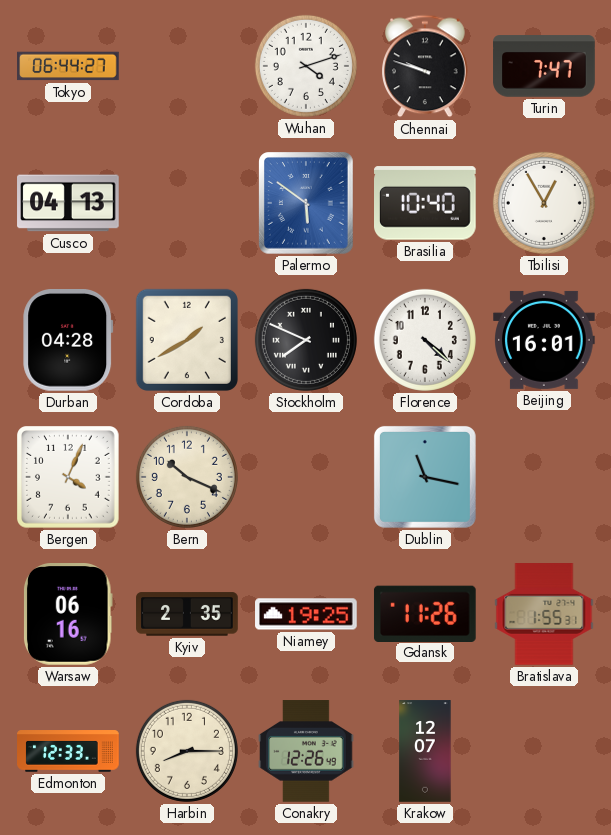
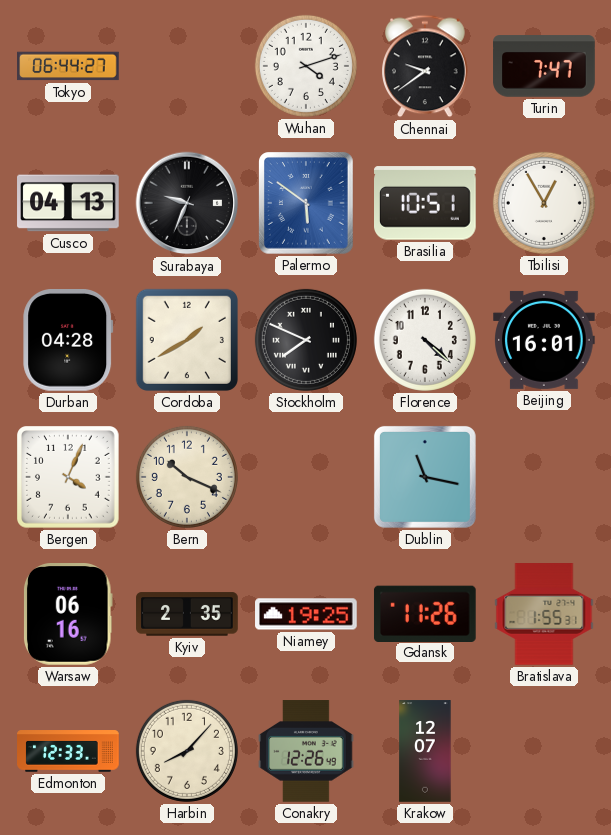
Chennai: 9:48 -> 9:39
Surabaya: none -> 9:34
Brasilia: 10:40 -> 10:51
Harbin: 8:15 -> 8:07
